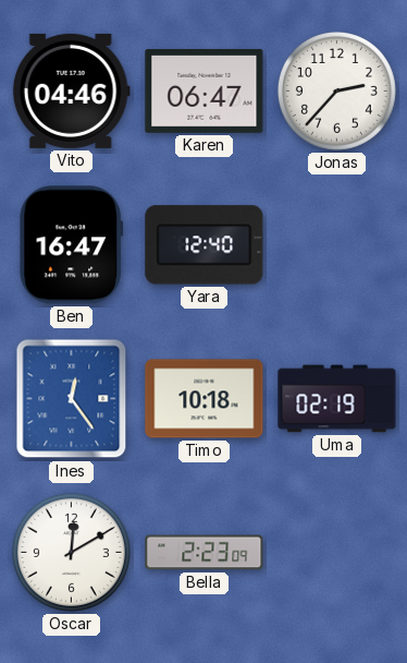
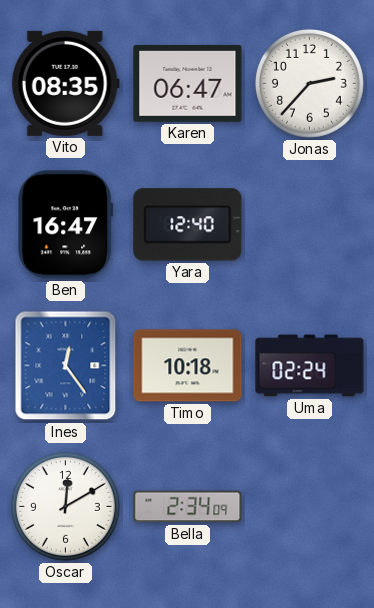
Vito: 04:46 -> 08:35
Uma: 02:19 -> 02:24
Bella: 2:23 -> 2:34
